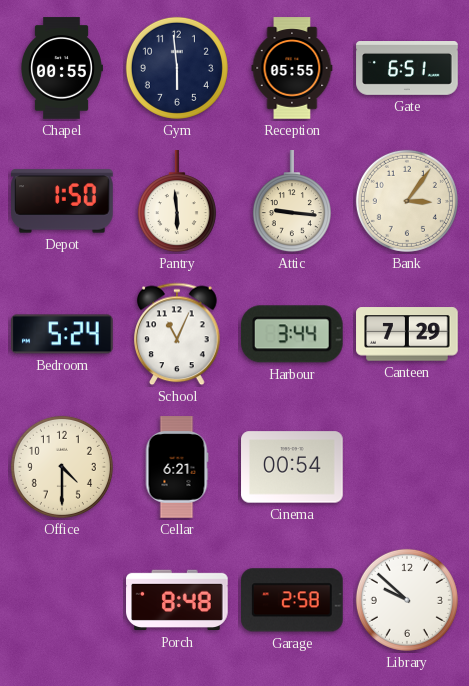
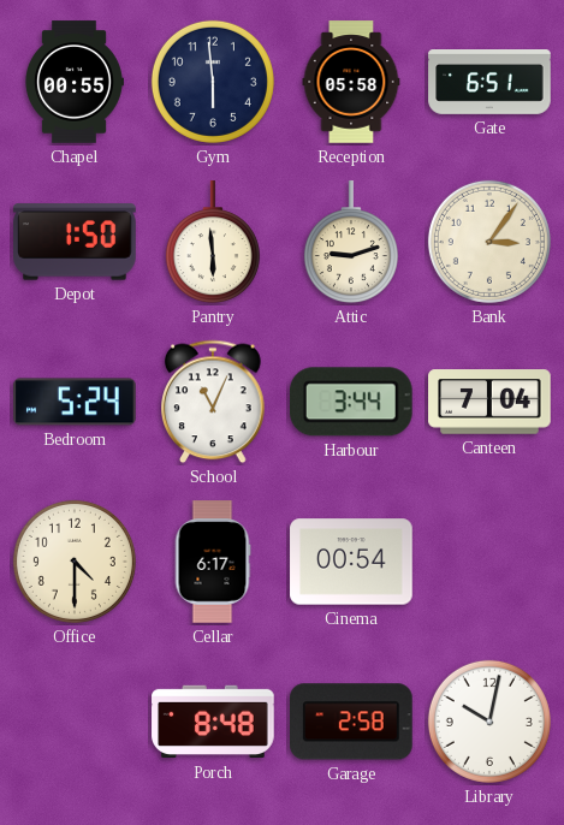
Reception: 05:55 -> 05:58
Attic: 9:16 -> 9:12
Canteen: 7:29 -> 7:04
Cellar: 6:21 -> 6:17
Library: 9:52 -> 10:02
